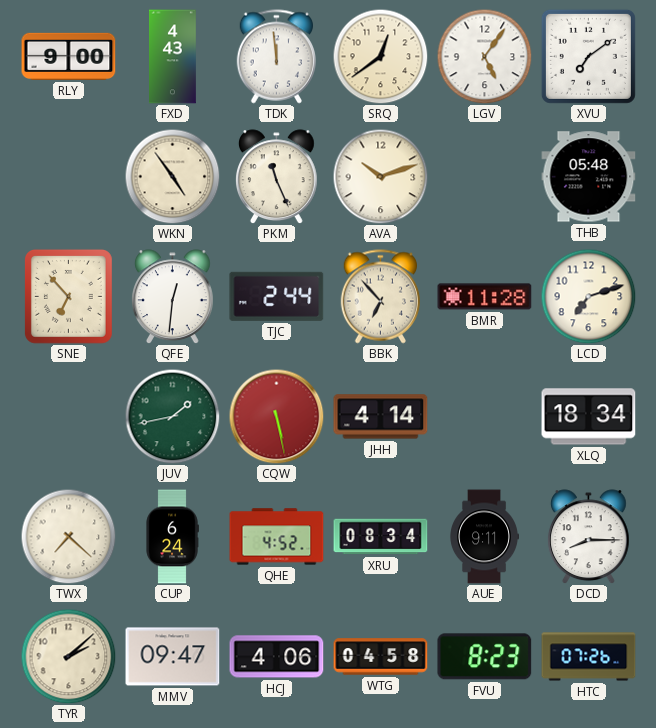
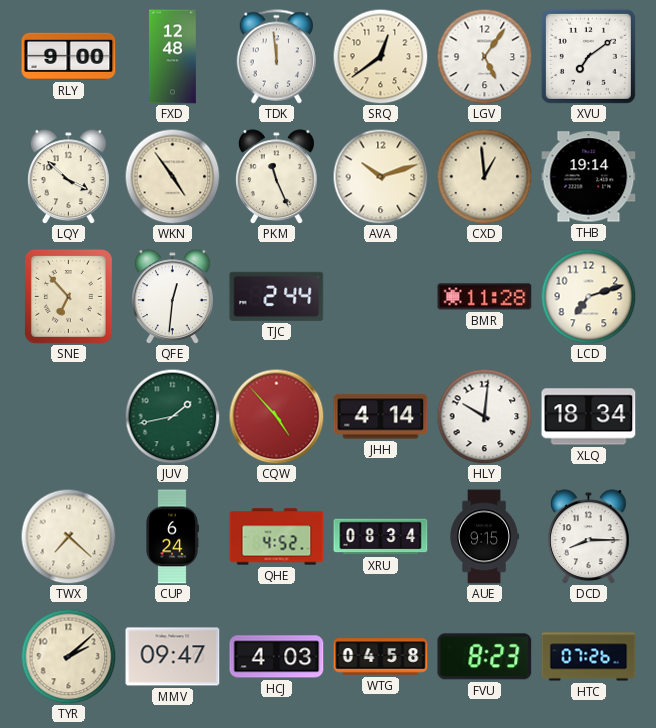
FXD: 4:43 -> 12:48
LQY: none -> 3:52
CXD: none -> 12:59
THB: 05:48 -> 19:14
BBK: 6:53 -> none
CQW: 5:28 -> 4:53
HLY: none -> 10:01
AUE: 9:11 -> 9:15
HCJ: 4:06 -> 4:03
